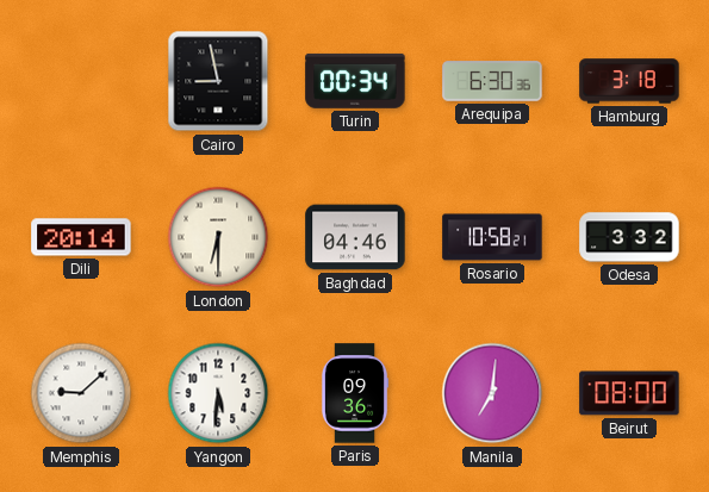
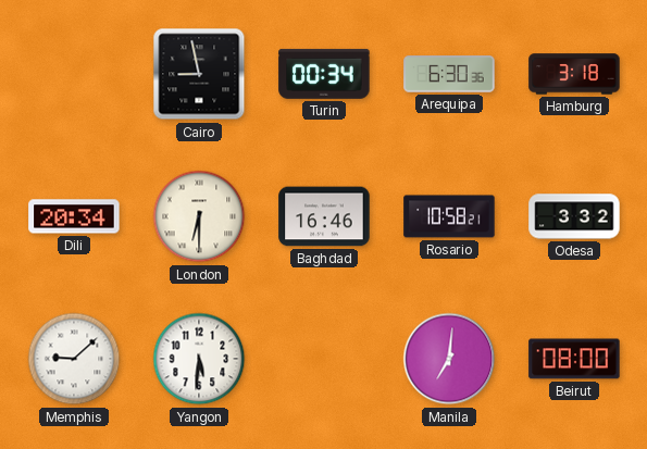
Dili: 20:14 -> 20:34
Baghdad: 04:46 -> 16:46
Paris: 09:36 -> none
